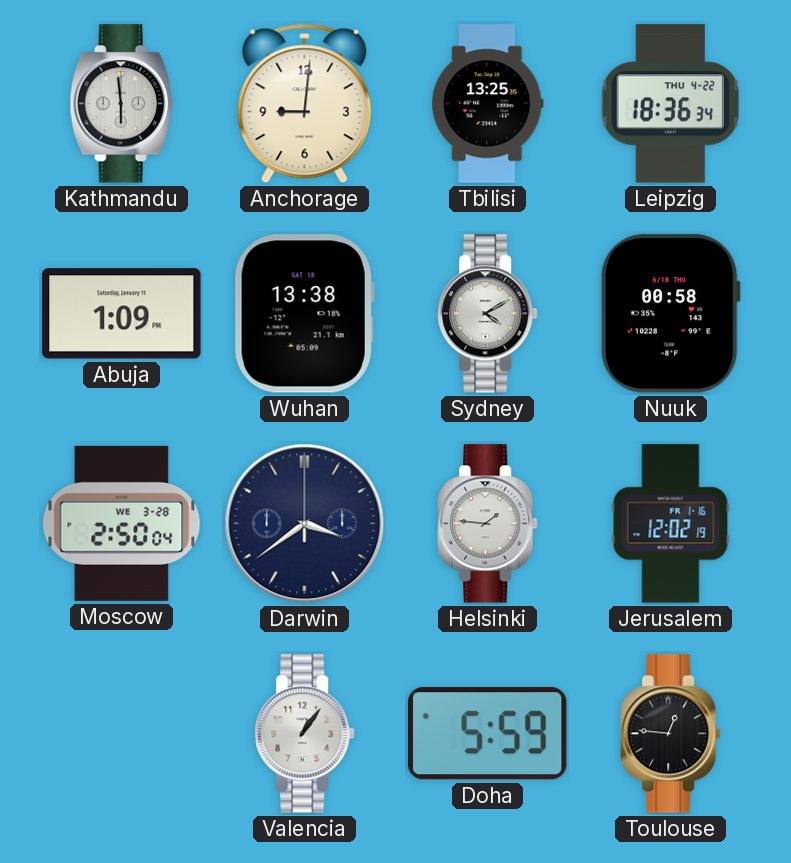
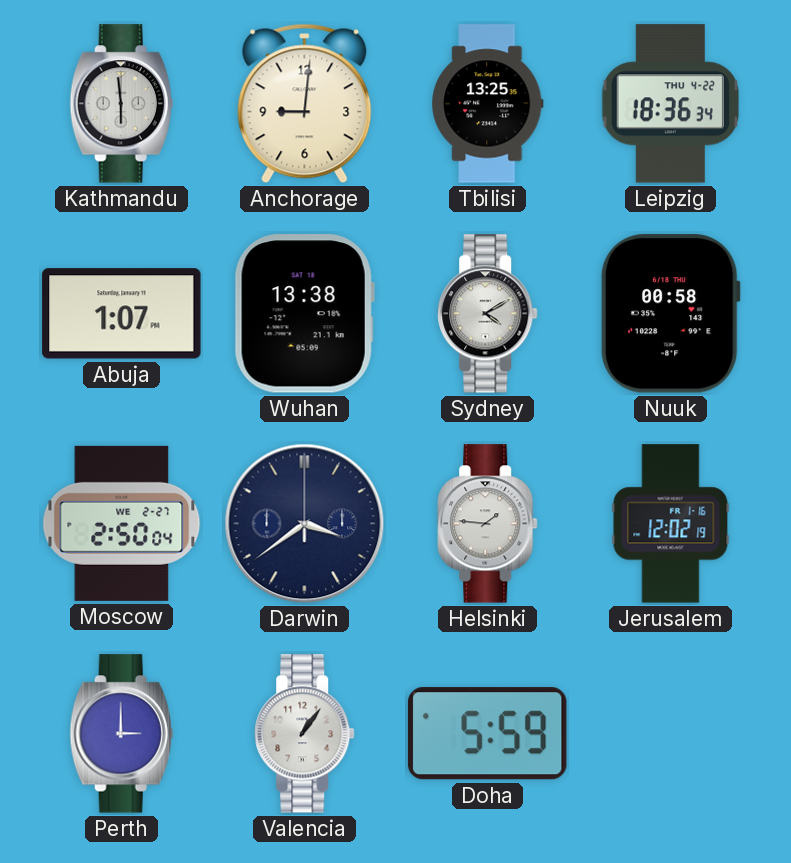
Abuja: 1:09 -> 1:07
Moscow date: WE 3-28 -> WE 2-27
Perth: none -> 3:00
Toulouse: 12:46 -> none
